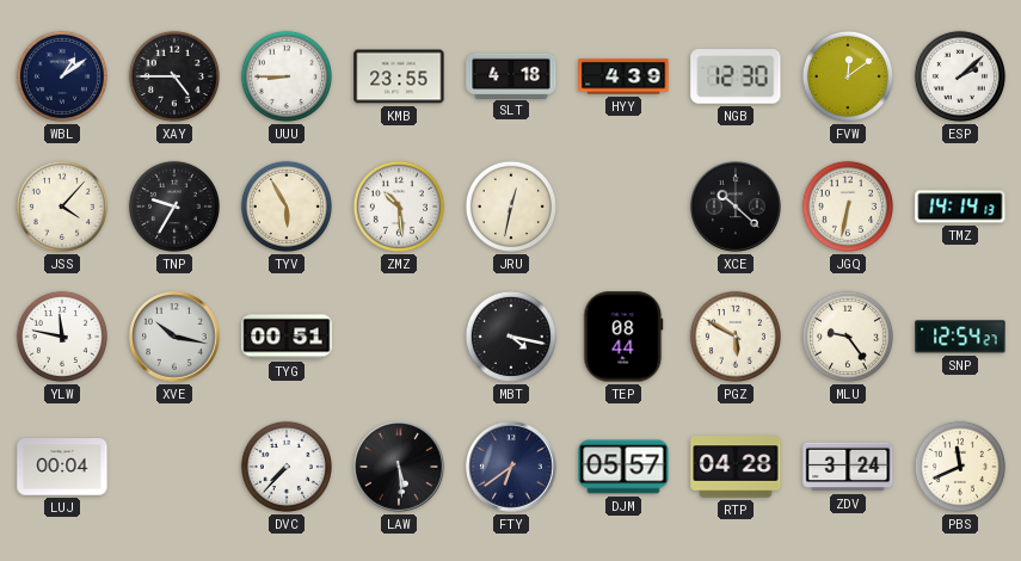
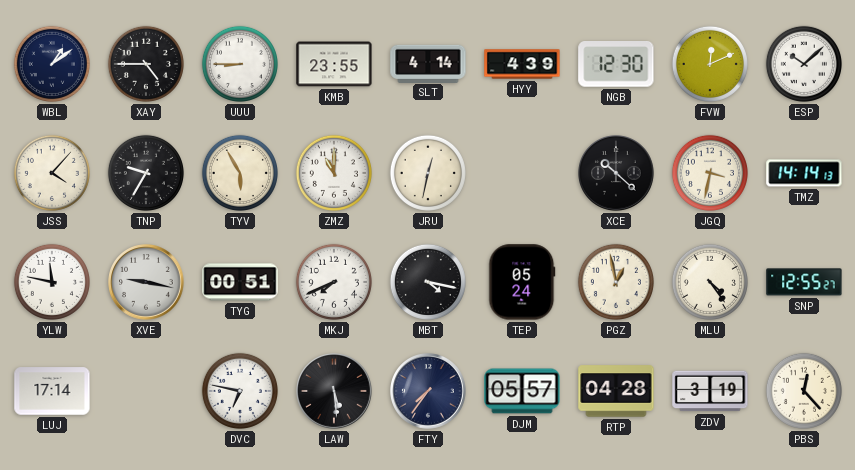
SLT: 4:18 -> 4:14
FVW: 12:09 -> 12:11
ESP: 2:08 -> 10:08
ZMZ: 10:29 -> 11:00
JGQ: 6:32 -> 3:32
XVE: 10:17 -> 9:17
MKJ: none -> 7:41
TEP: 08:44 -> 05:24
PGZ: 5:50 -> 12:58
MLU: 9:24 -> 4:24
SNP: 12:54 -> 12:55
LUJ: 00:04 -> 17:14
DVC: 7:37 -> 6:47
FTY: 6:39 -> 7:36
ZDV: 3:24 -> 3:19
PBS: 11:41 -> 12:23
